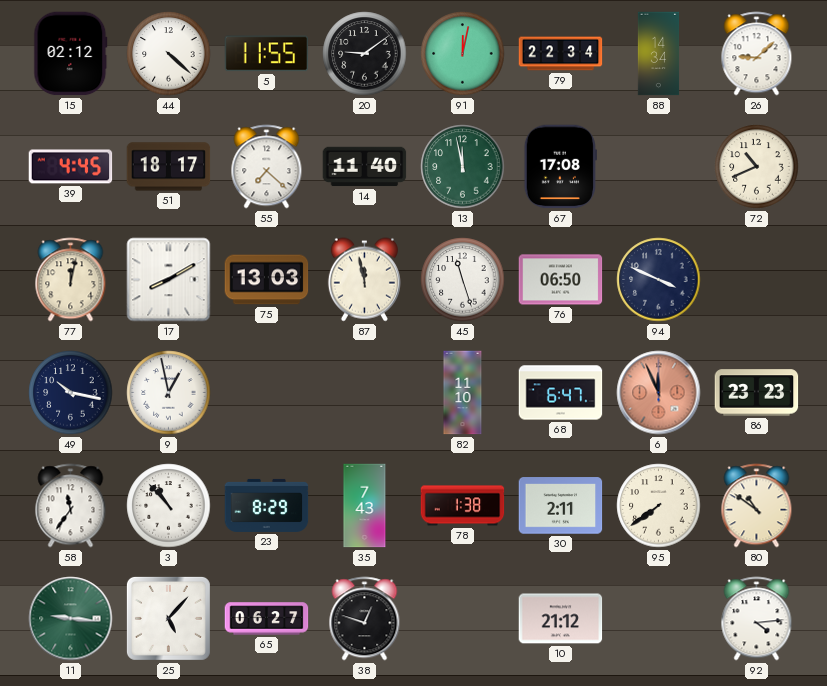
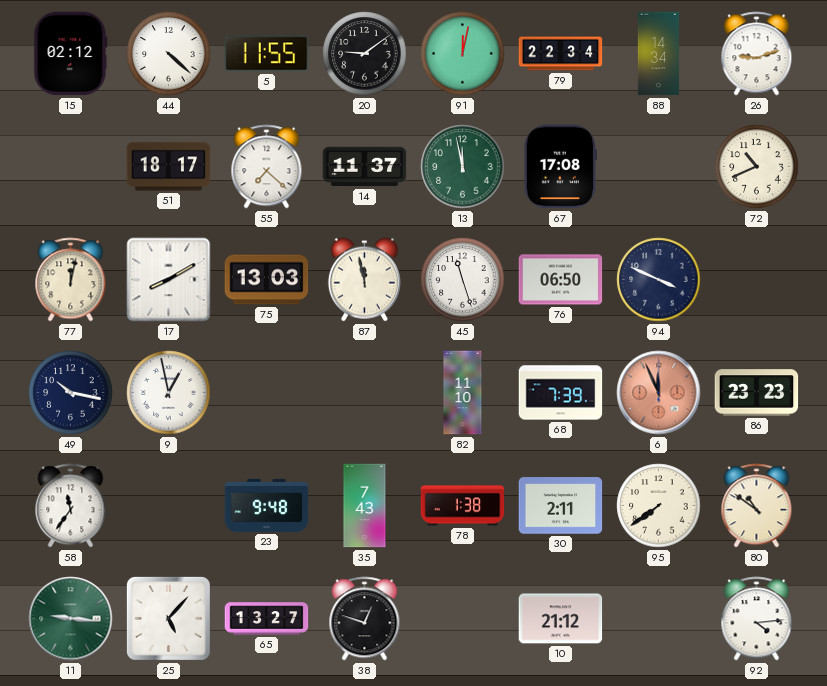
26: 9:08 -> 9:12
39: 4:45 -> none
14: 11:40 -> 11:37
68: 6:47 -> 7:39
3: 10:53 -> none
23: 8:29 -> 9:48
65: 06:27 -> 13:27
